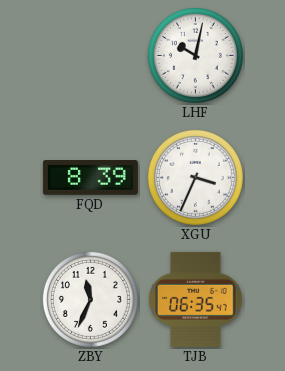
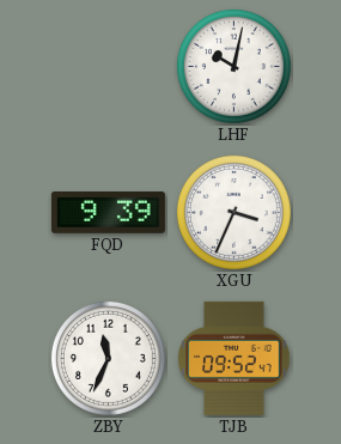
FQD: 8:39 -> 9:39
TJB: 06:35 -> 09:52
